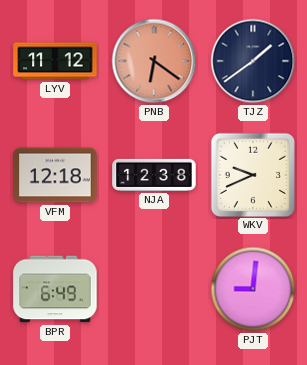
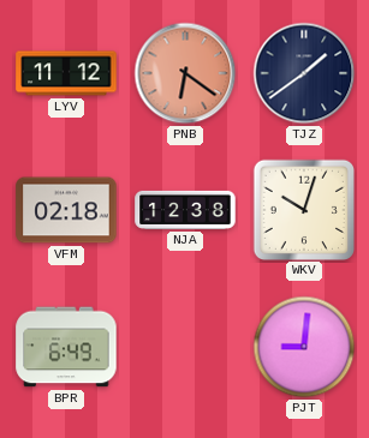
VFM: 12:18 -> 02:18
WKV: 9:41 -> 10:03
